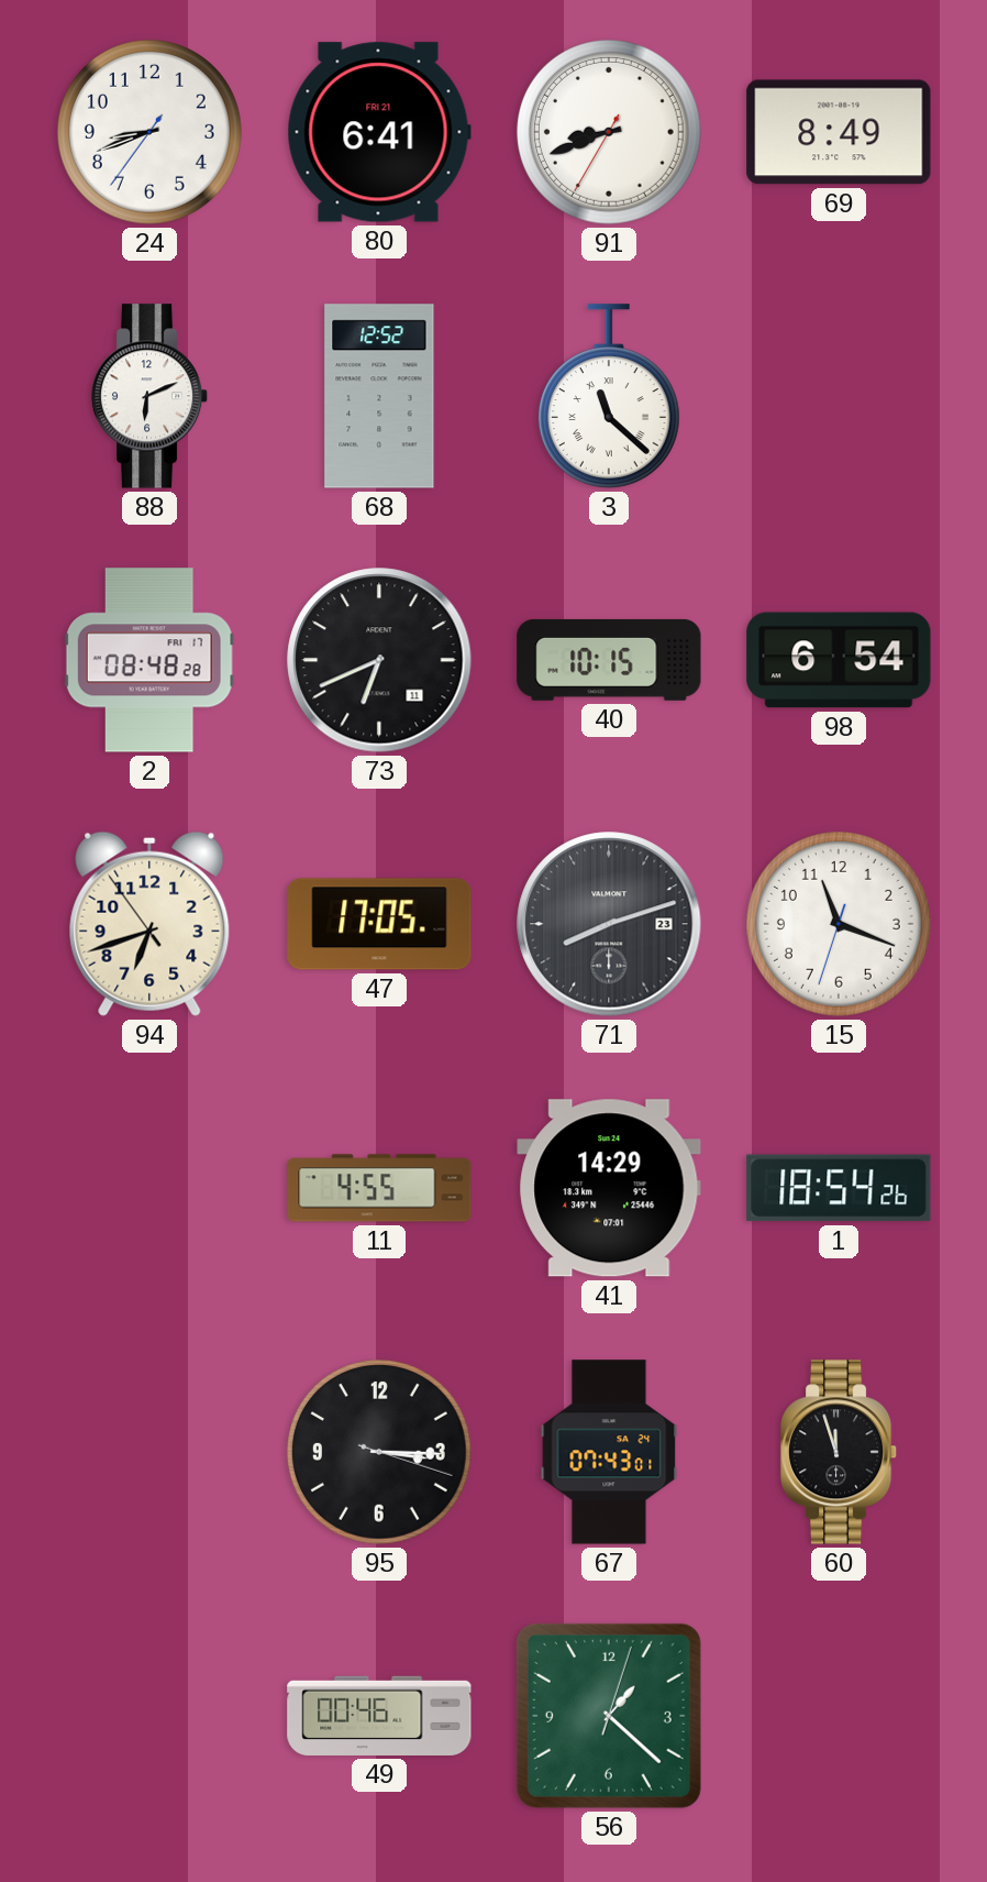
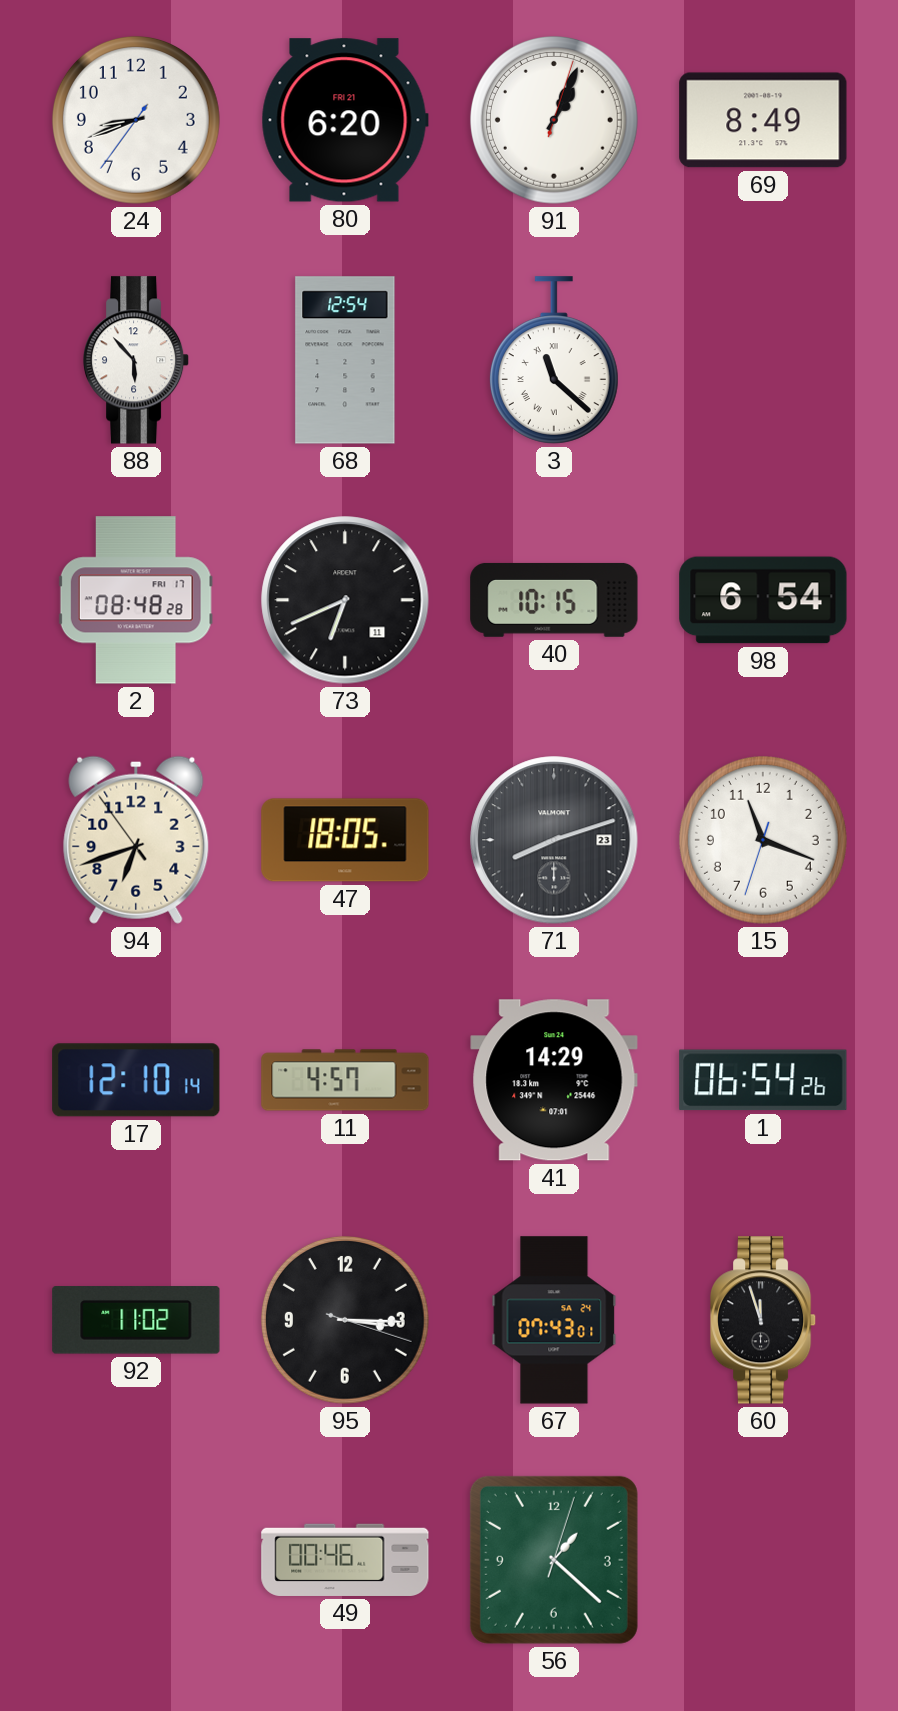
80: 6:41 -> 6:20
91: 8:41 -> 1:04
88: 6:11 -> 5:53
68: 12:52 -> 12:54
47: 17:05 -> 18:05
17: none -> 12:10
11: 4:55 -> 4:57
1: 18:54 -> 06:54
92: none -> 11:02
